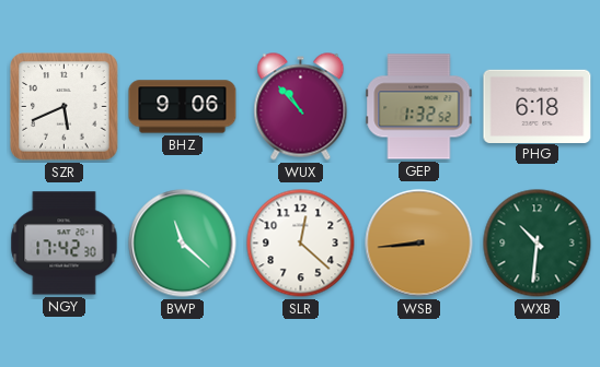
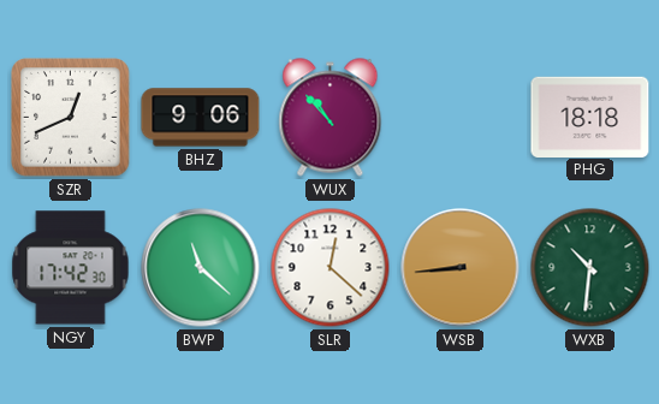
SZR: 5:41 -> 12:41
GEP: 1:32 -> none
PHG: 6:18 -> 18:18
